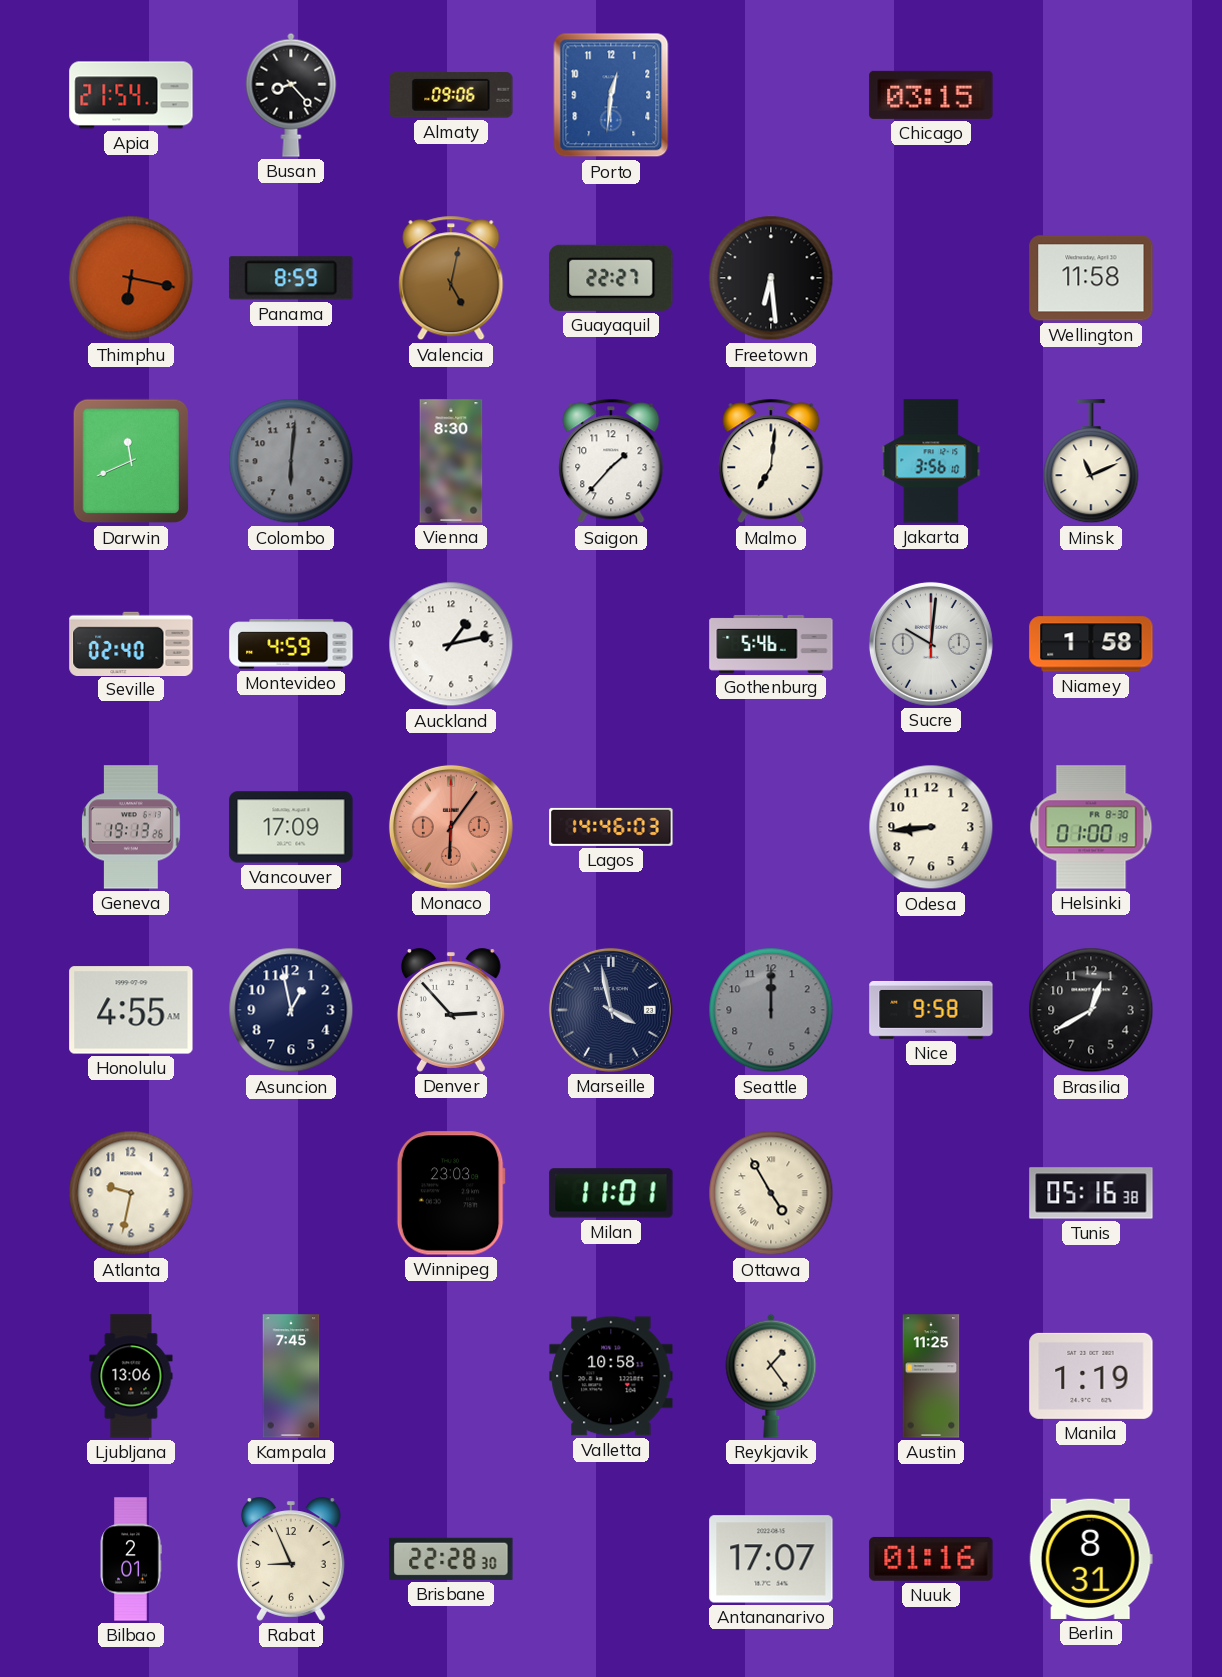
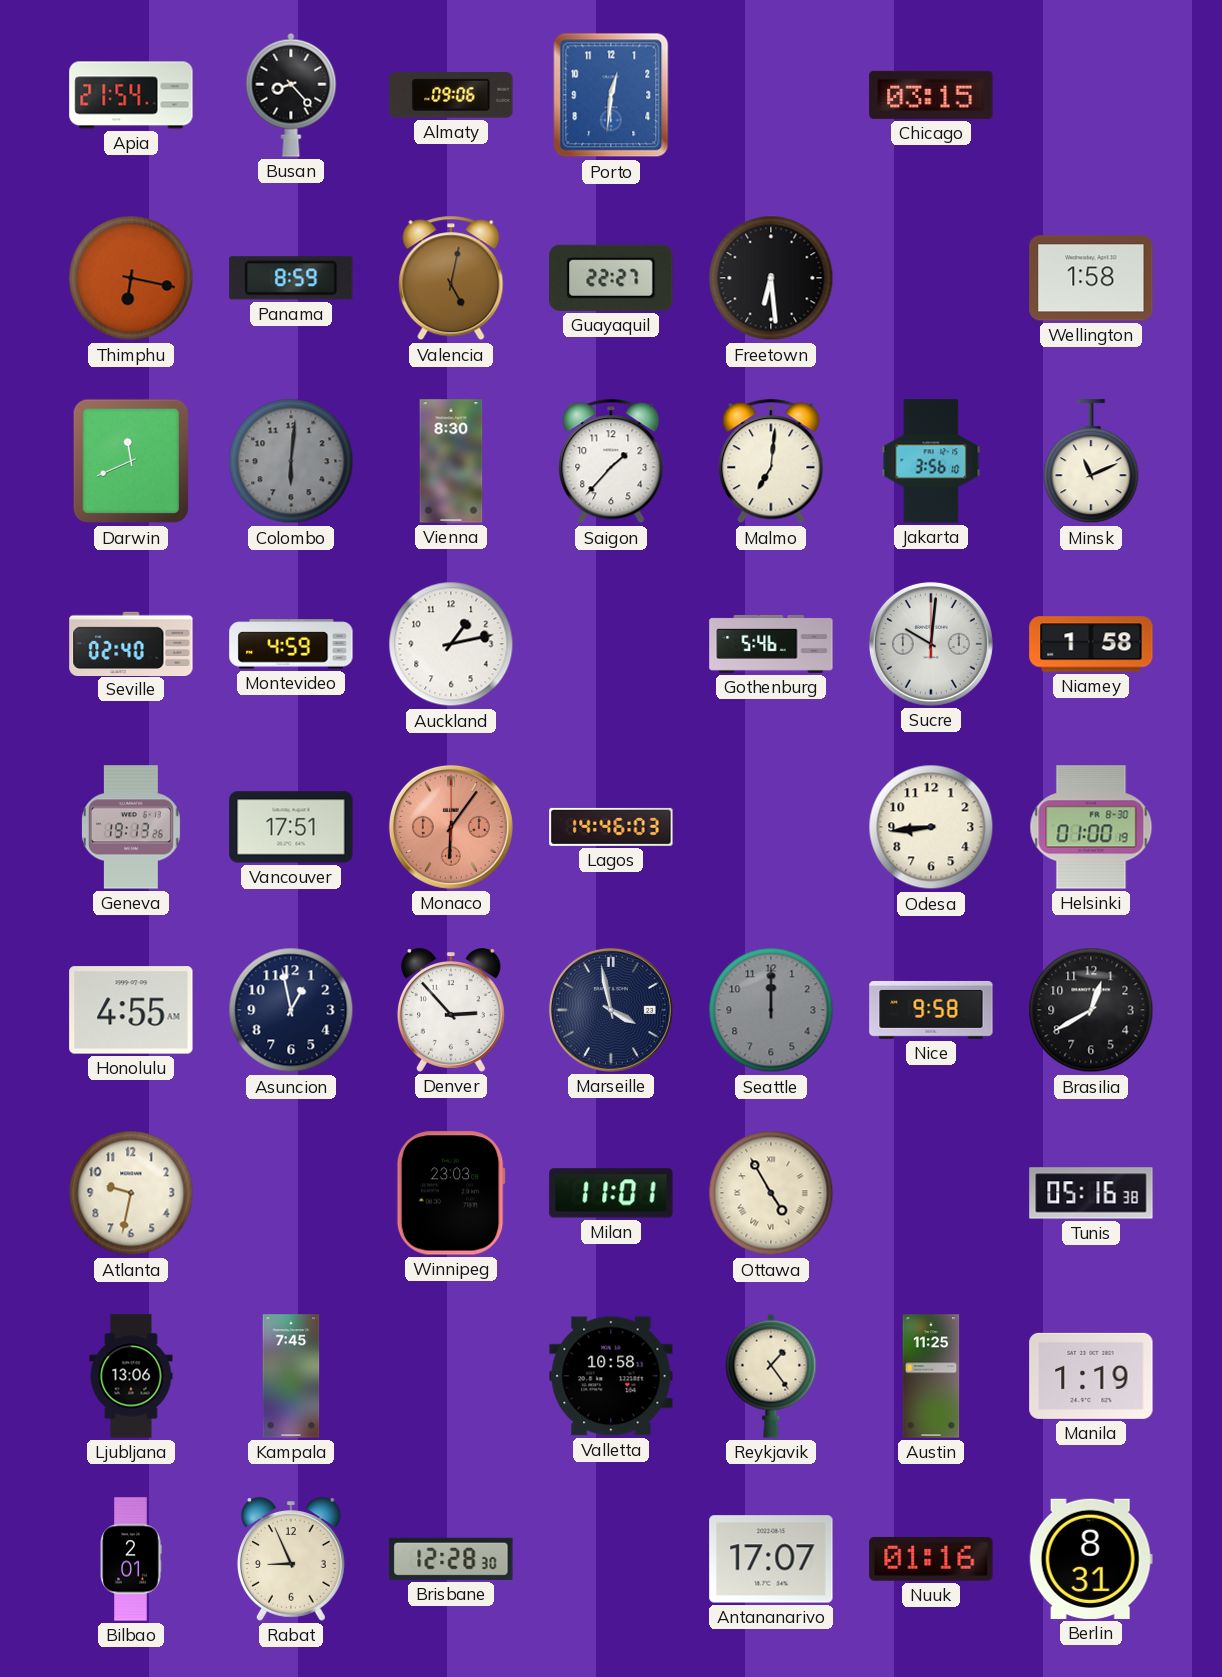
Wellington: 11:58 -> 1:58
Vancouver: 17:09 -> 17:51
Brisbane: 22:28 -> 12:28
